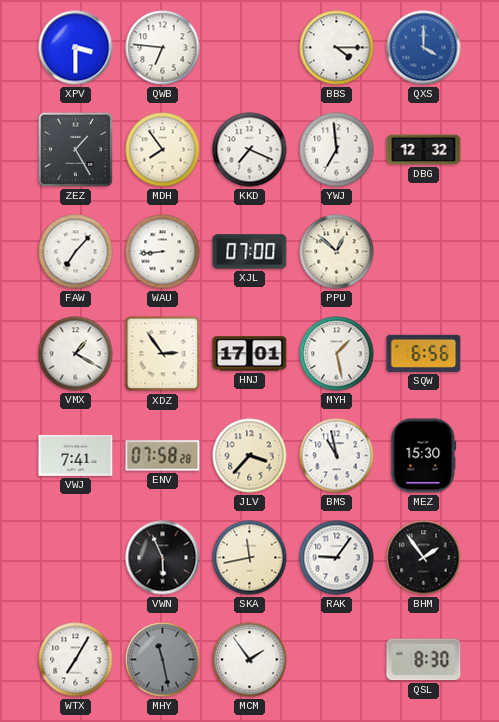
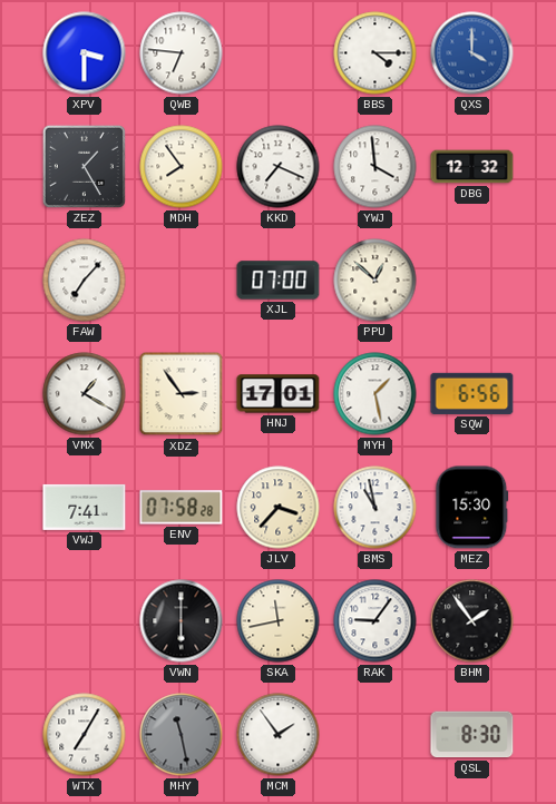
YWJ: 6:59 -> 3:59
WAU: 8:44 -> none
VWN: 5:56 -> 6:00
